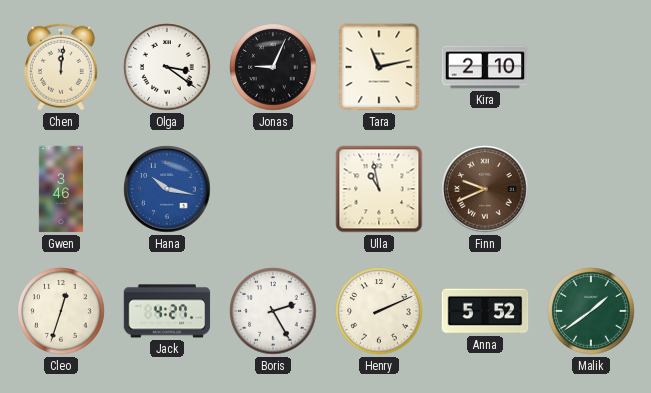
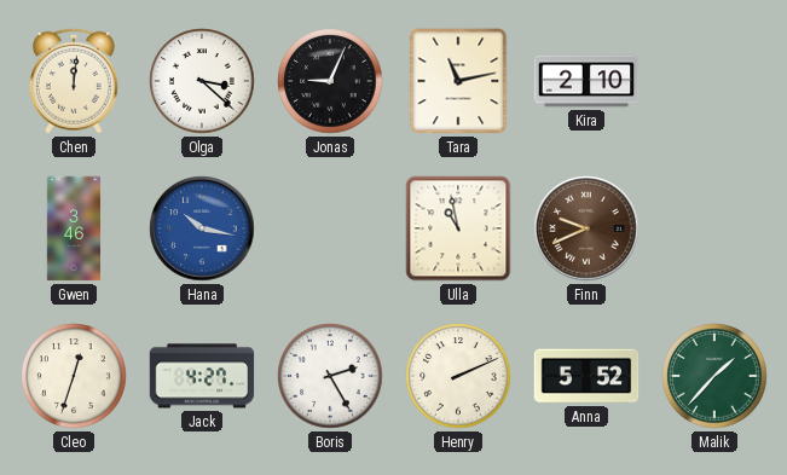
Olga: 3:21 -> 3:22
Malik: 1:39 -> 1:37
